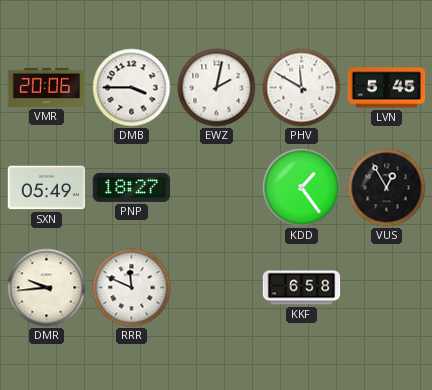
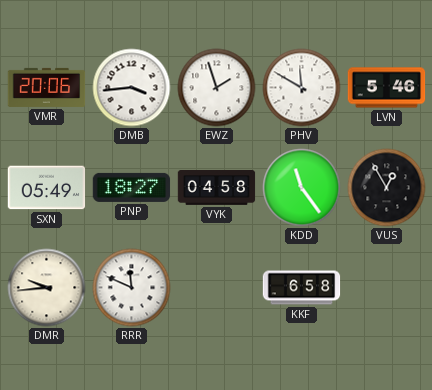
DMB: 3:45 -> 3:44
EWZ: 2:02 -> 1:57
LVN: 5:45 -> 5:46
VYK: none -> 04:58
KDD: 1:24 -> 11:24
